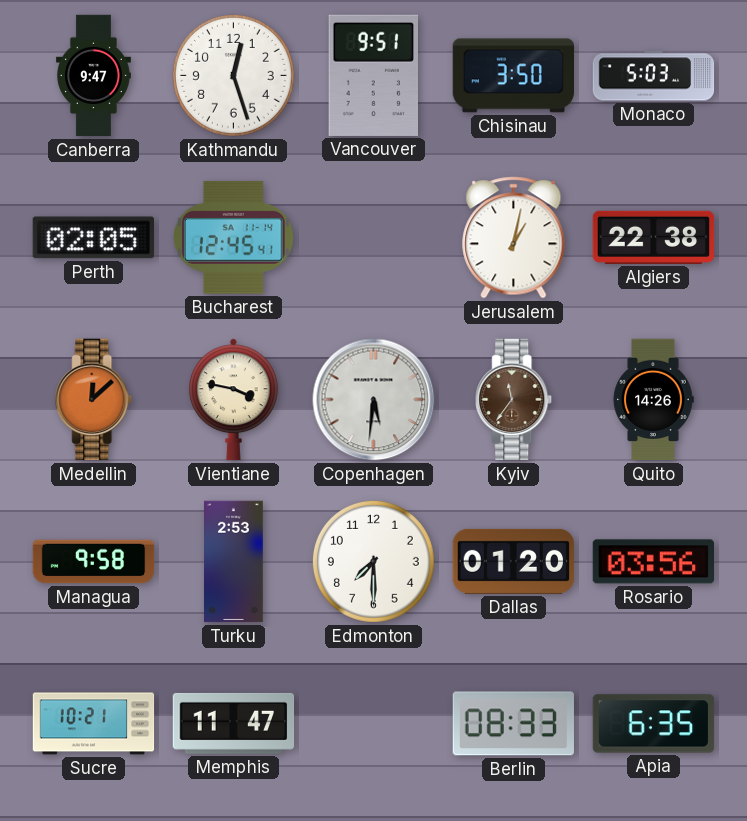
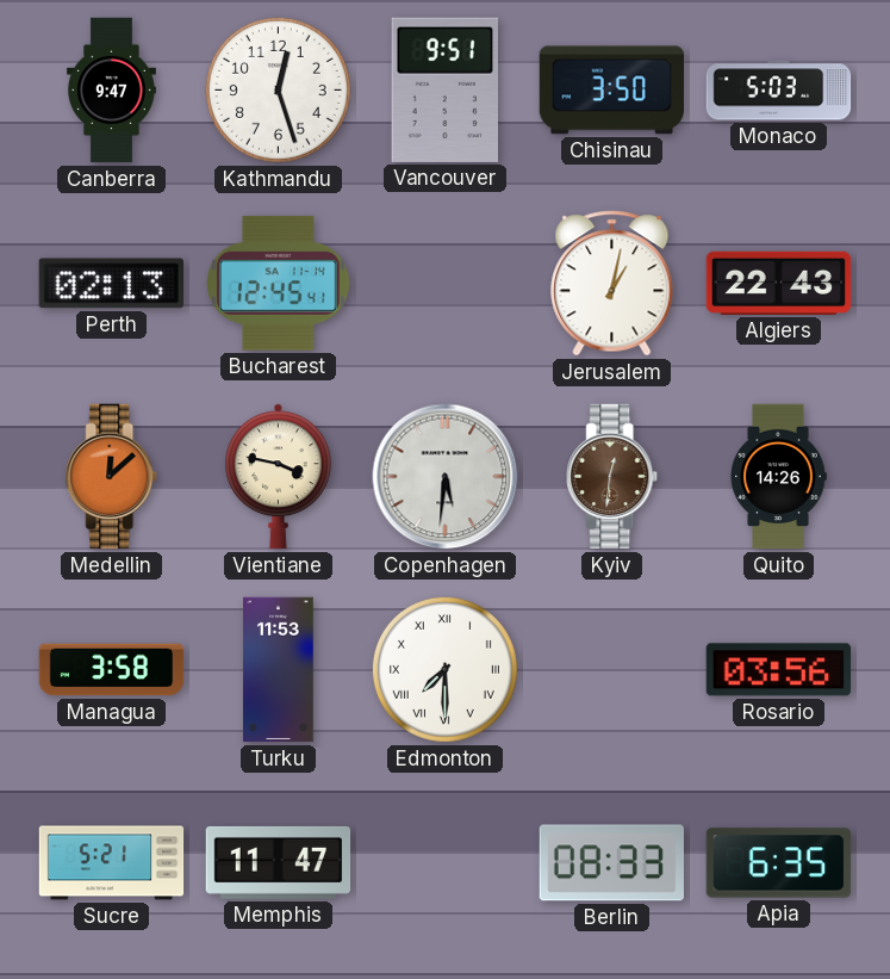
Perth: 02:05 -> 02:13
Algiers: 22:38 -> 22:43
Kyiv: 11:36 -> 12:31
Managua: 9:58 -> 3:58
Turku: 2:53 -> 11:53
Edmonton numerals: Arabic -> Roman
Dallas: 01:20 -> none
Sucre: 10:21 -> 5:21
